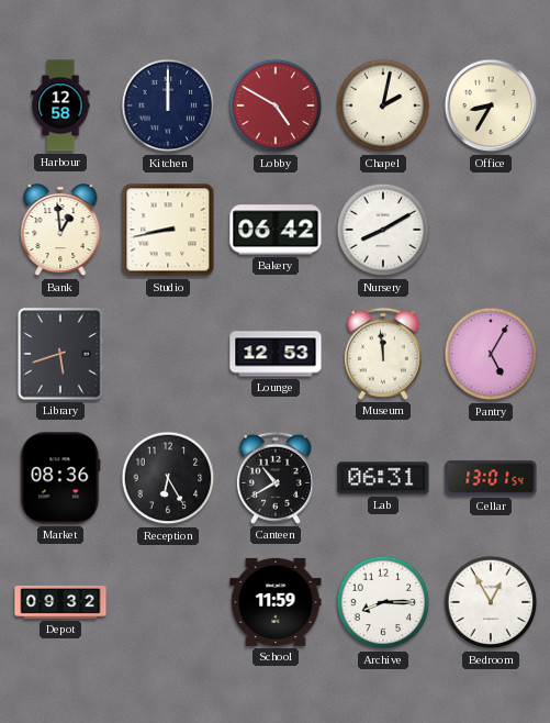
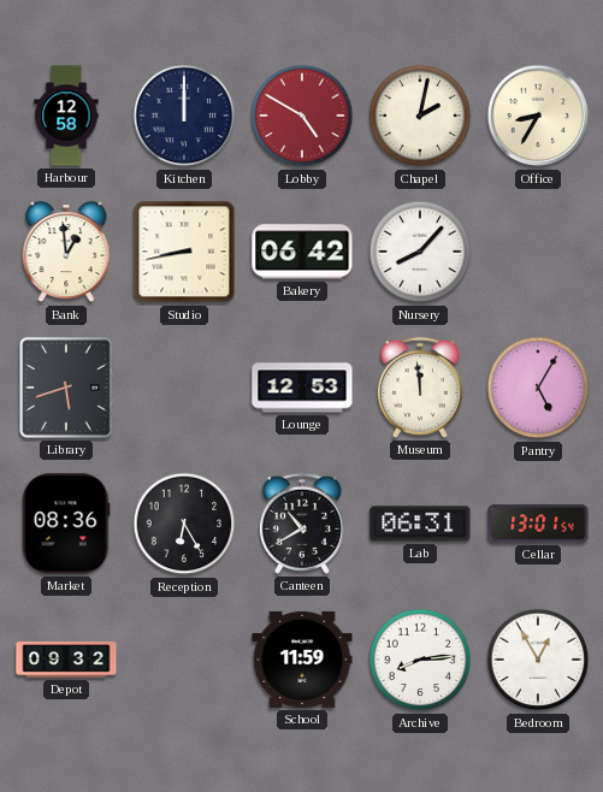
Nursery: 8:10 -> 8:07
Archive: 8:15 -> 8:14
